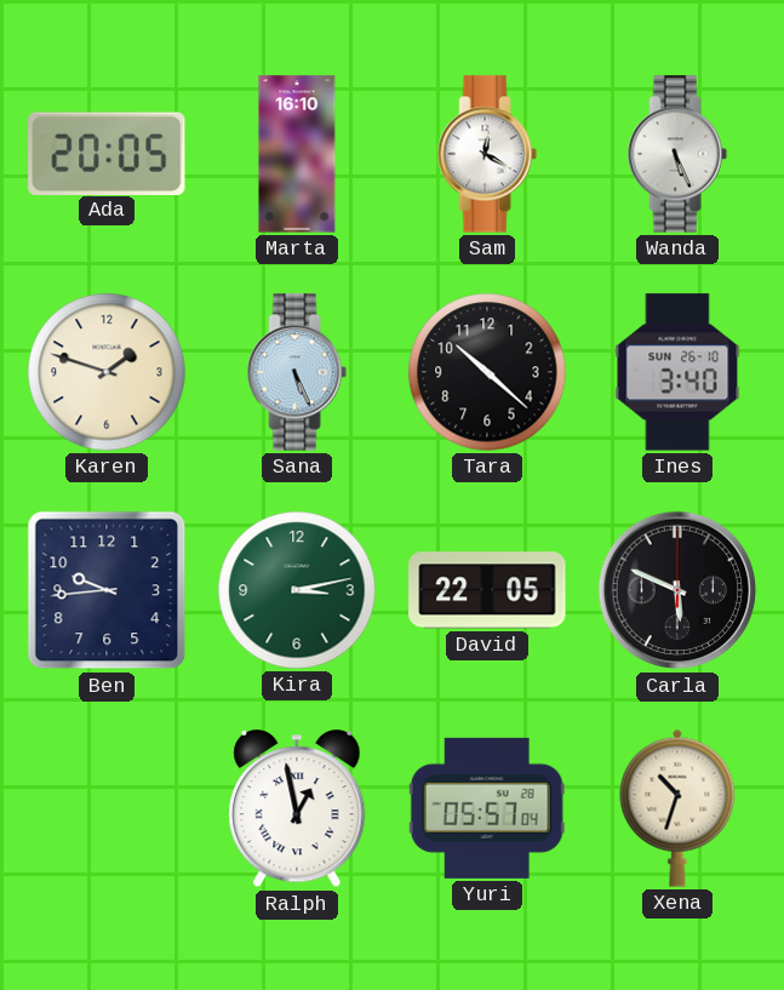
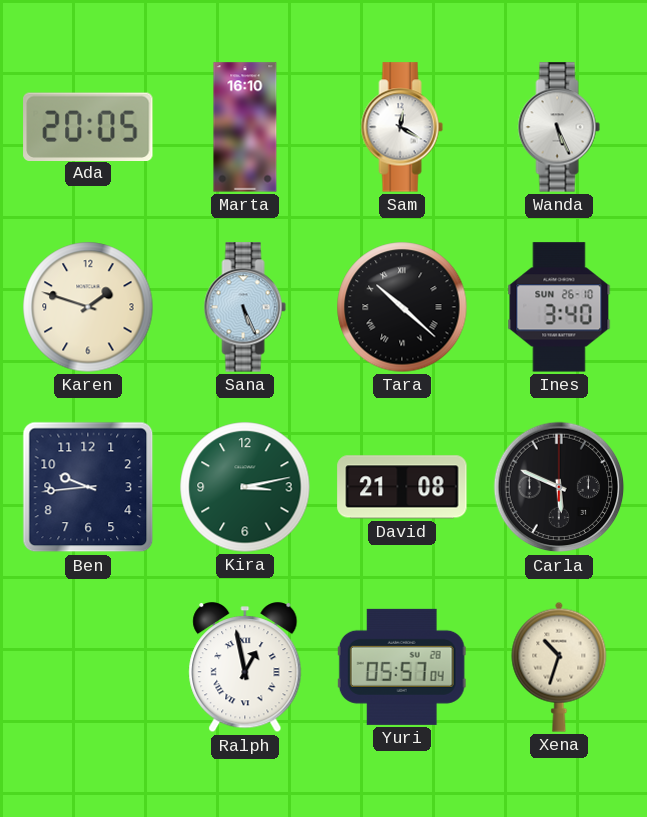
Tara numerals: Arabic -> Roman
David: 22:05 -> 21:08
